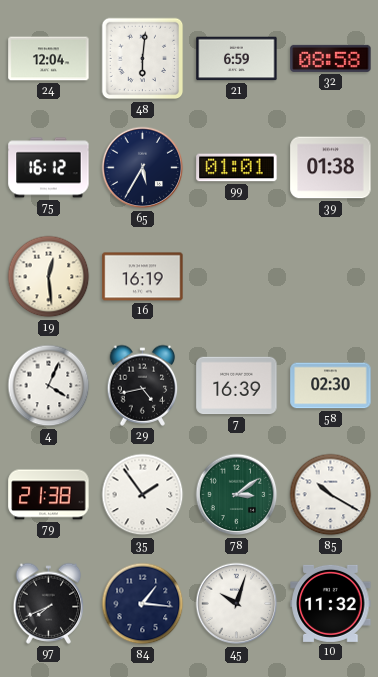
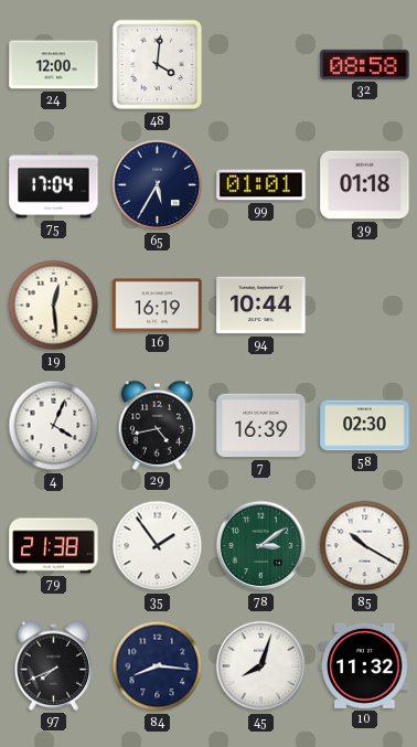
24: 12:04 -> 12:00
48: 6:01 -> 4:01
21: 6:59 -> none
75: 16:12 -> 17:04
39: 01:38 -> 01:18
94: none -> 10:44
84: 1:16 -> 8:16
45: 10:03 -> 8:03
